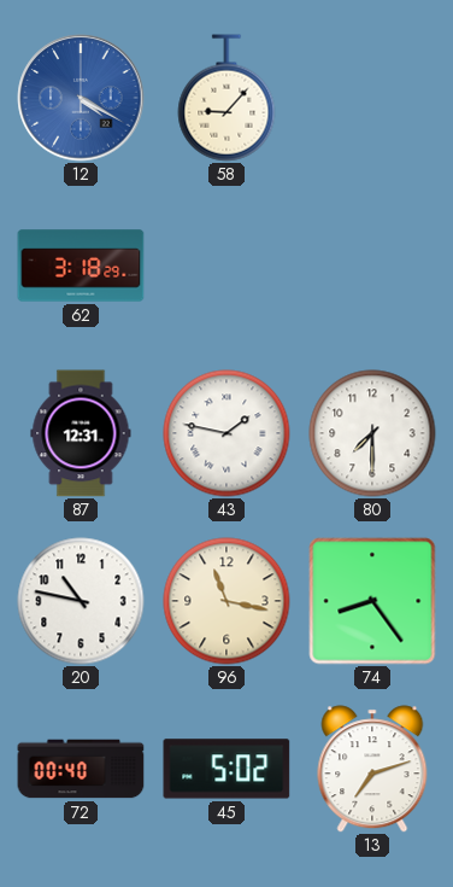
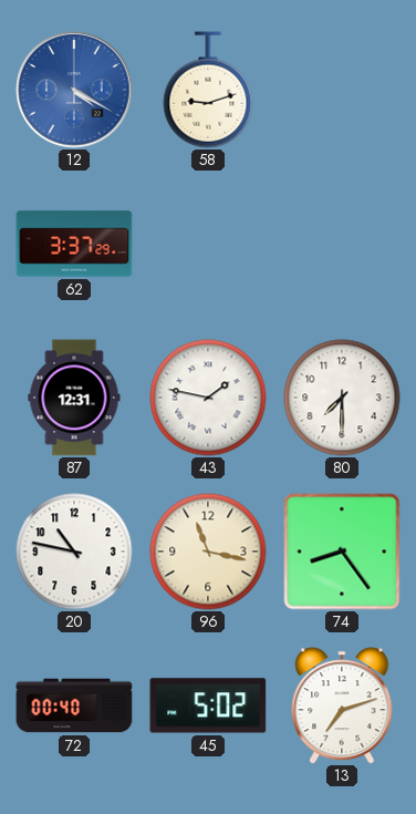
58: 9:07 -> 9:12
62: 3:18 -> 3:37
